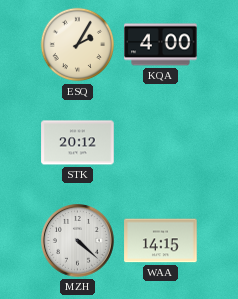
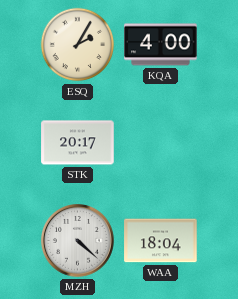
STK: 20:12 -> 20:17
WAA: 14:15 -> 18:04
